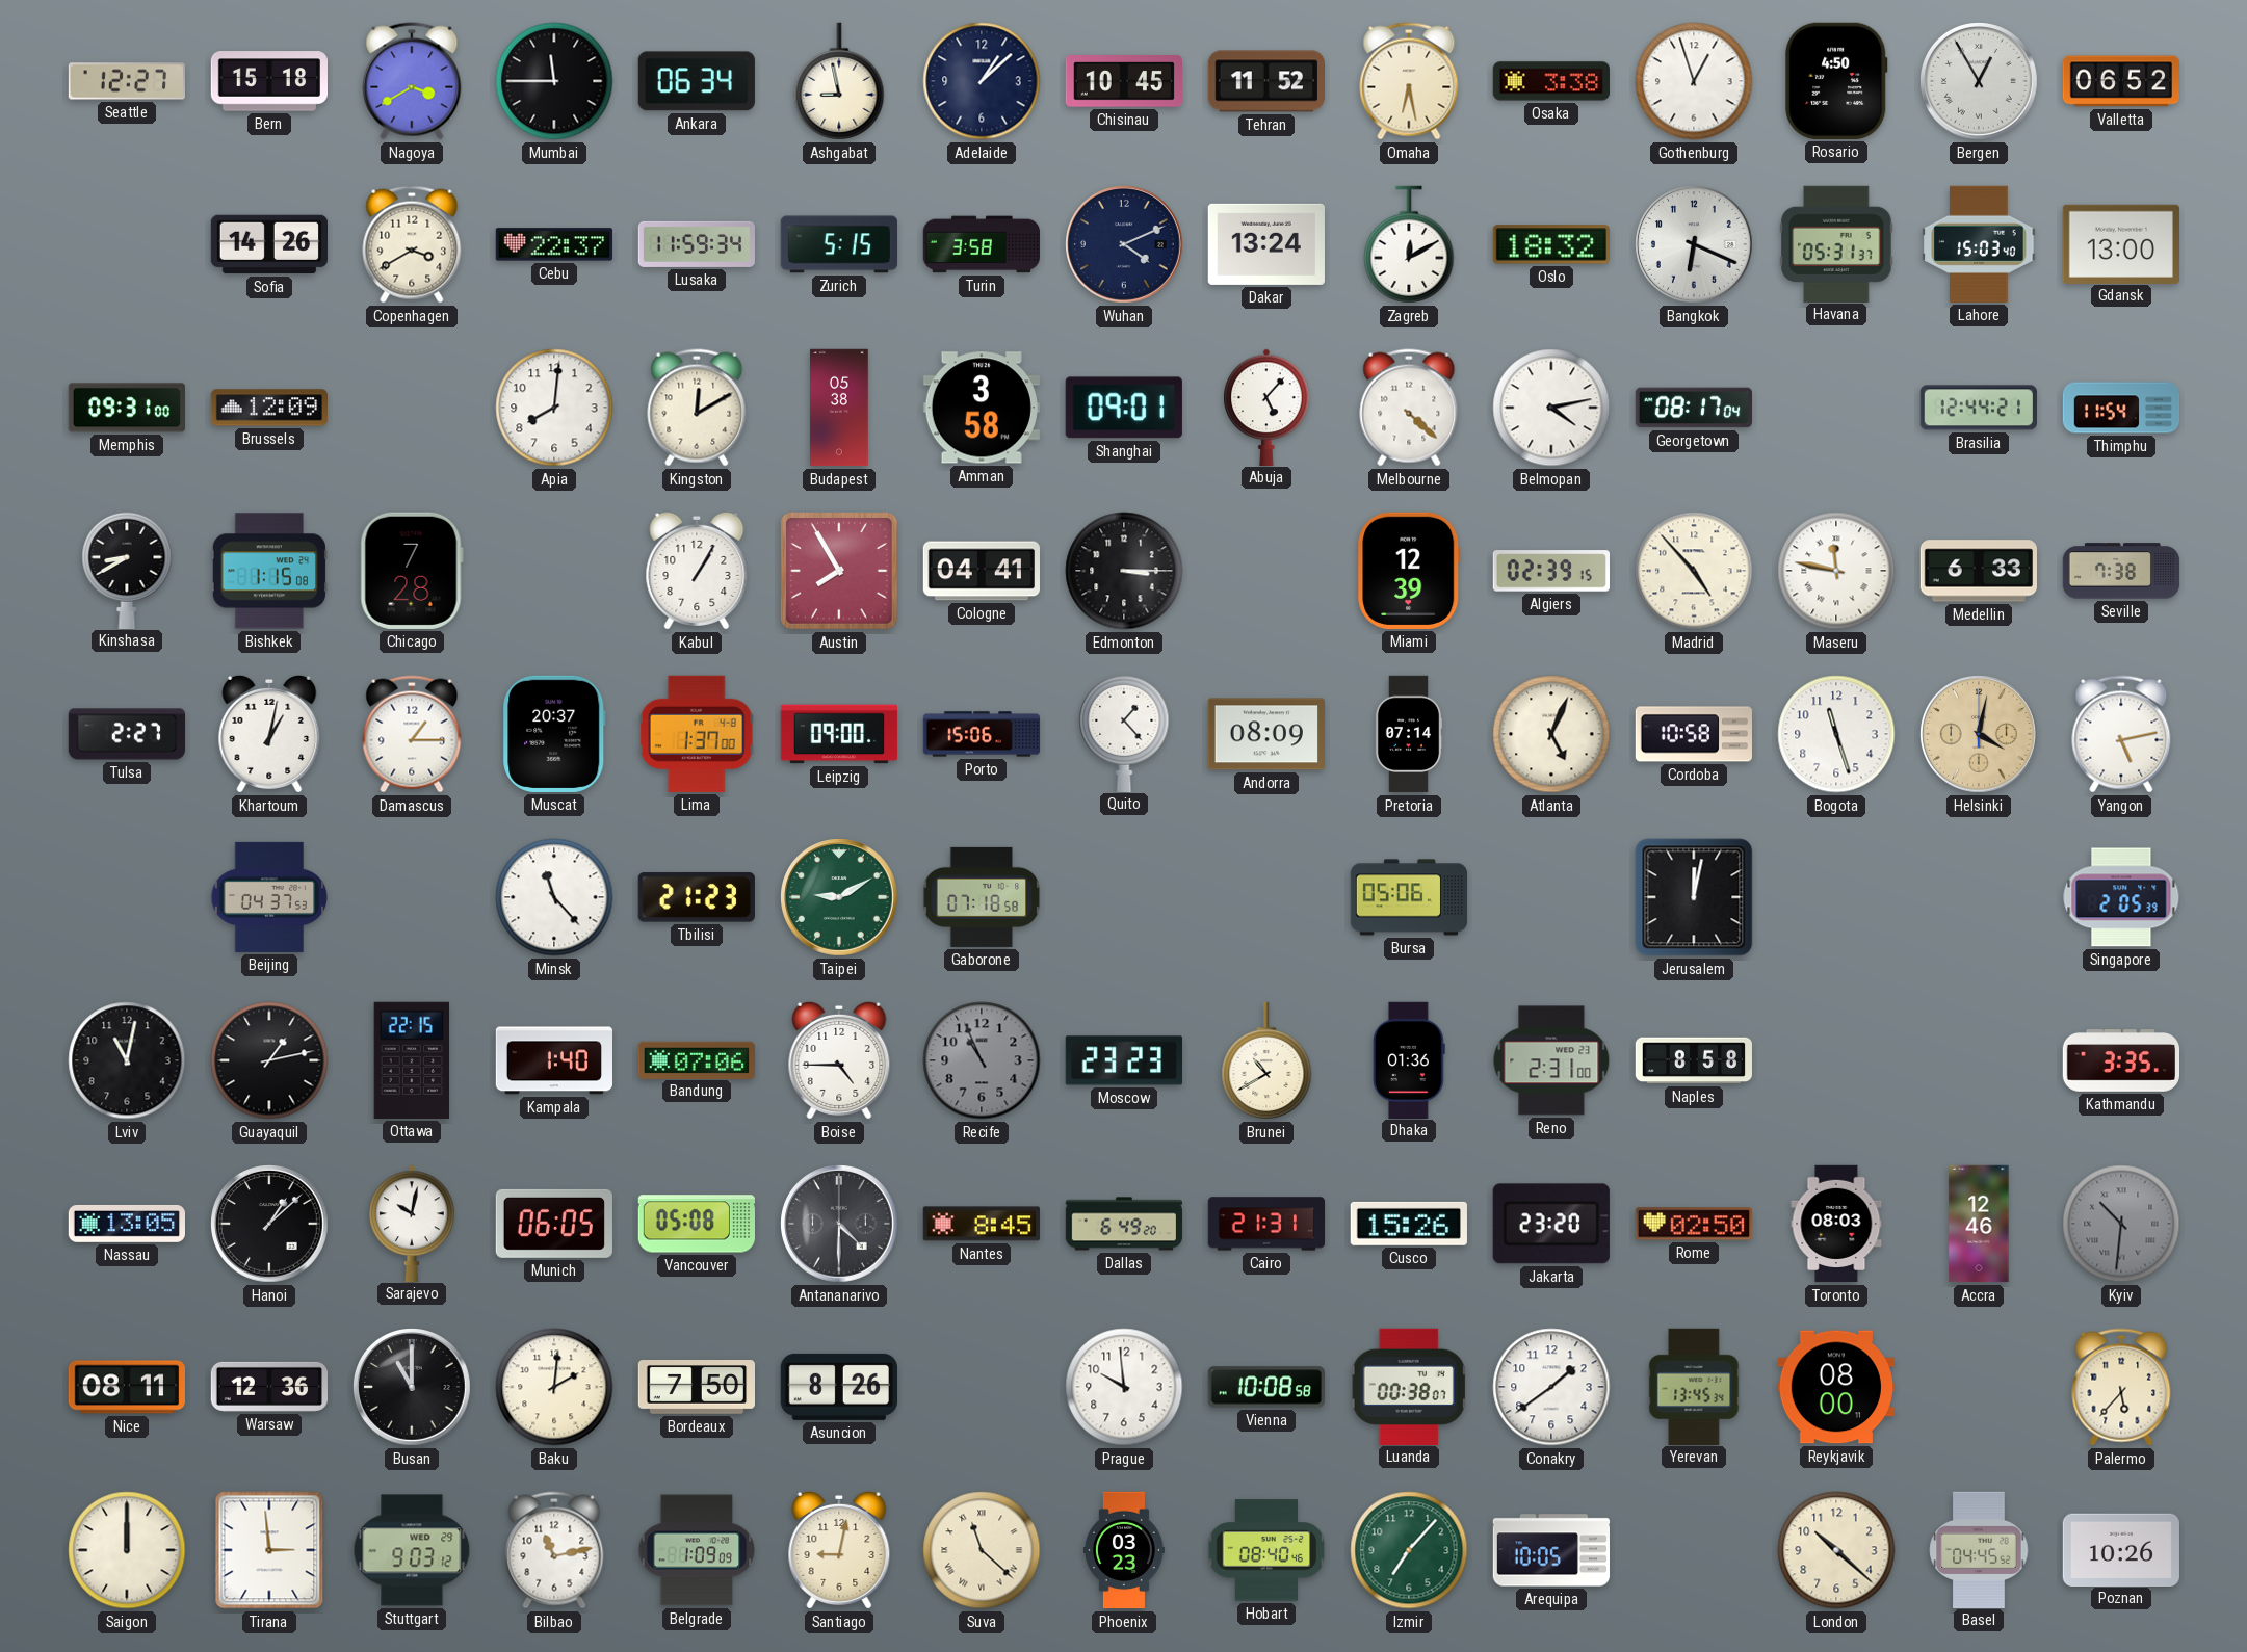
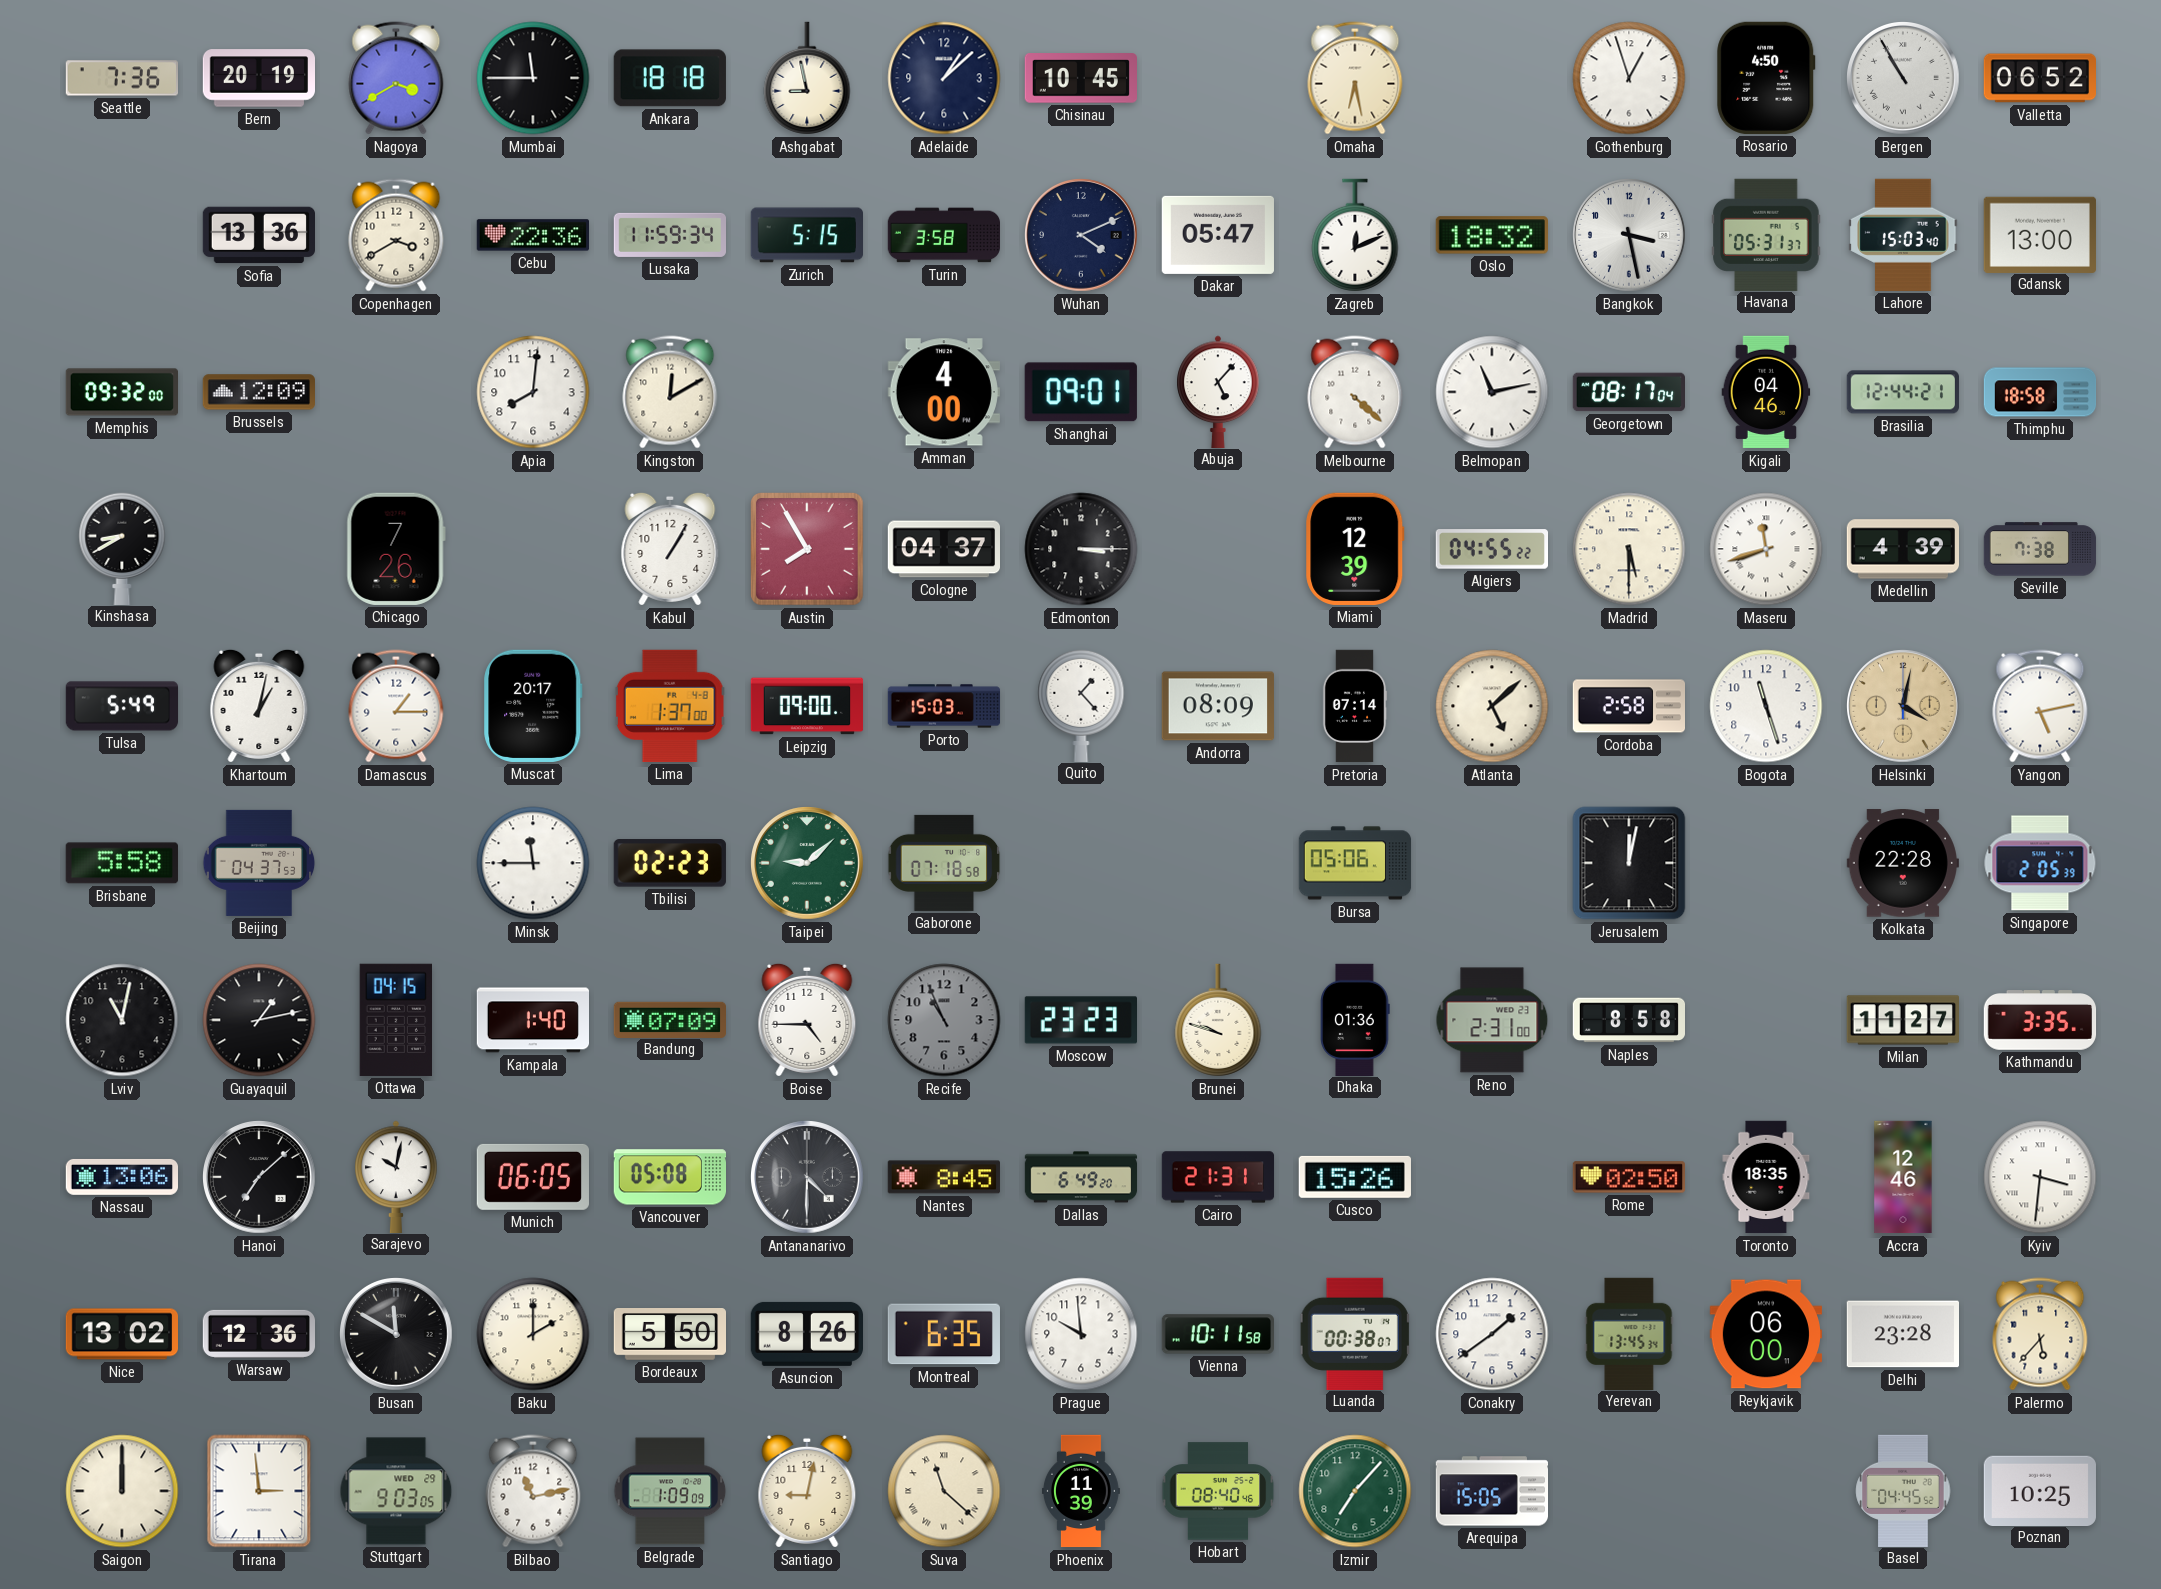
Seattle: 12:27 -> 7:36
Bern: 15:18 -> 20:19
Ankara: 06:34 -> 18:18
Tehran: 11:52 -> none
Osaka: 3:38 -> none
Bergen: 12:55 -> 10:55
Sofia: 14:26 -> 13:36
Cebu: 22:37 -> 22:36
Dakar: 13:24 -> 05:47
Zagreb: 12:10 -> 12:11
Bangkok: 6:19 -> 3:28
Memphis: 09:31 -> 09:32
Budapest: 05:38 -> none
Amman: 3:58 -> 4:00
Belmopan: 4:13 -> 11:13
Kigali: none -> 04:46
Thimphu: 11:54 -> 18:58
Bishkek: 1:15 -> none
Chicago: 7:28 -> 7:26
Cologne: 04:41 -> 04:37
Algiers: 02:39 -> 04:55
Madrid: 4:53 -> 5:30
Maseru: 11:47 -> 11:42
Medellin: 6:33 -> 4:39
Tulsa: 2:27 -> 5:49
Muscat: 20:37 -> 20:17
Porto: 15:06 -> 15:03
Atlanta: 5:04 -> 5:08
Cordoba: 10:58 -> 2:58
Brisbane: none -> 5:58
Minsk: 11:23 -> 11:45
Tbilisi: 21:23 -> 02:23
Taipei: 9:10 -> 9:08
Kolkata: none -> 22:28
Ottawa: 22:15 -> 04:15
Bandung: 07:06 -> 07:09
Brunei: 10:40 -> 9:48
Milan: none -> 11:27
Nassau: 13:05 -> 13:06
Hanoi: 1:08 -> 7:08
Jakarta: 23:20 -> none
Toronto: 08:03 -> 18:35
Kyiv: 10:31 -> 3:31
Kyiv dial: grey -> white
Nice: 08:11 -> 13:02
Busan: 11:00 -> 11:50
Baku: 2:01 -> 2:00
Bordeaux: 7:50 -> 5:50
Montreal: none -> 6:35
Vienna: 10:08 -> 10:11
Reykjavik: 08:00 -> 06:00
Delhi: none -> 23:28
Stuttgart: 9:03:12 -> 9:03:05
Phoenix: 03:23 -> 11:39
Arequipa: 10:05 -> 15:05
London: 10:22 -> none
Poznan: 10:26 -> 10:25
